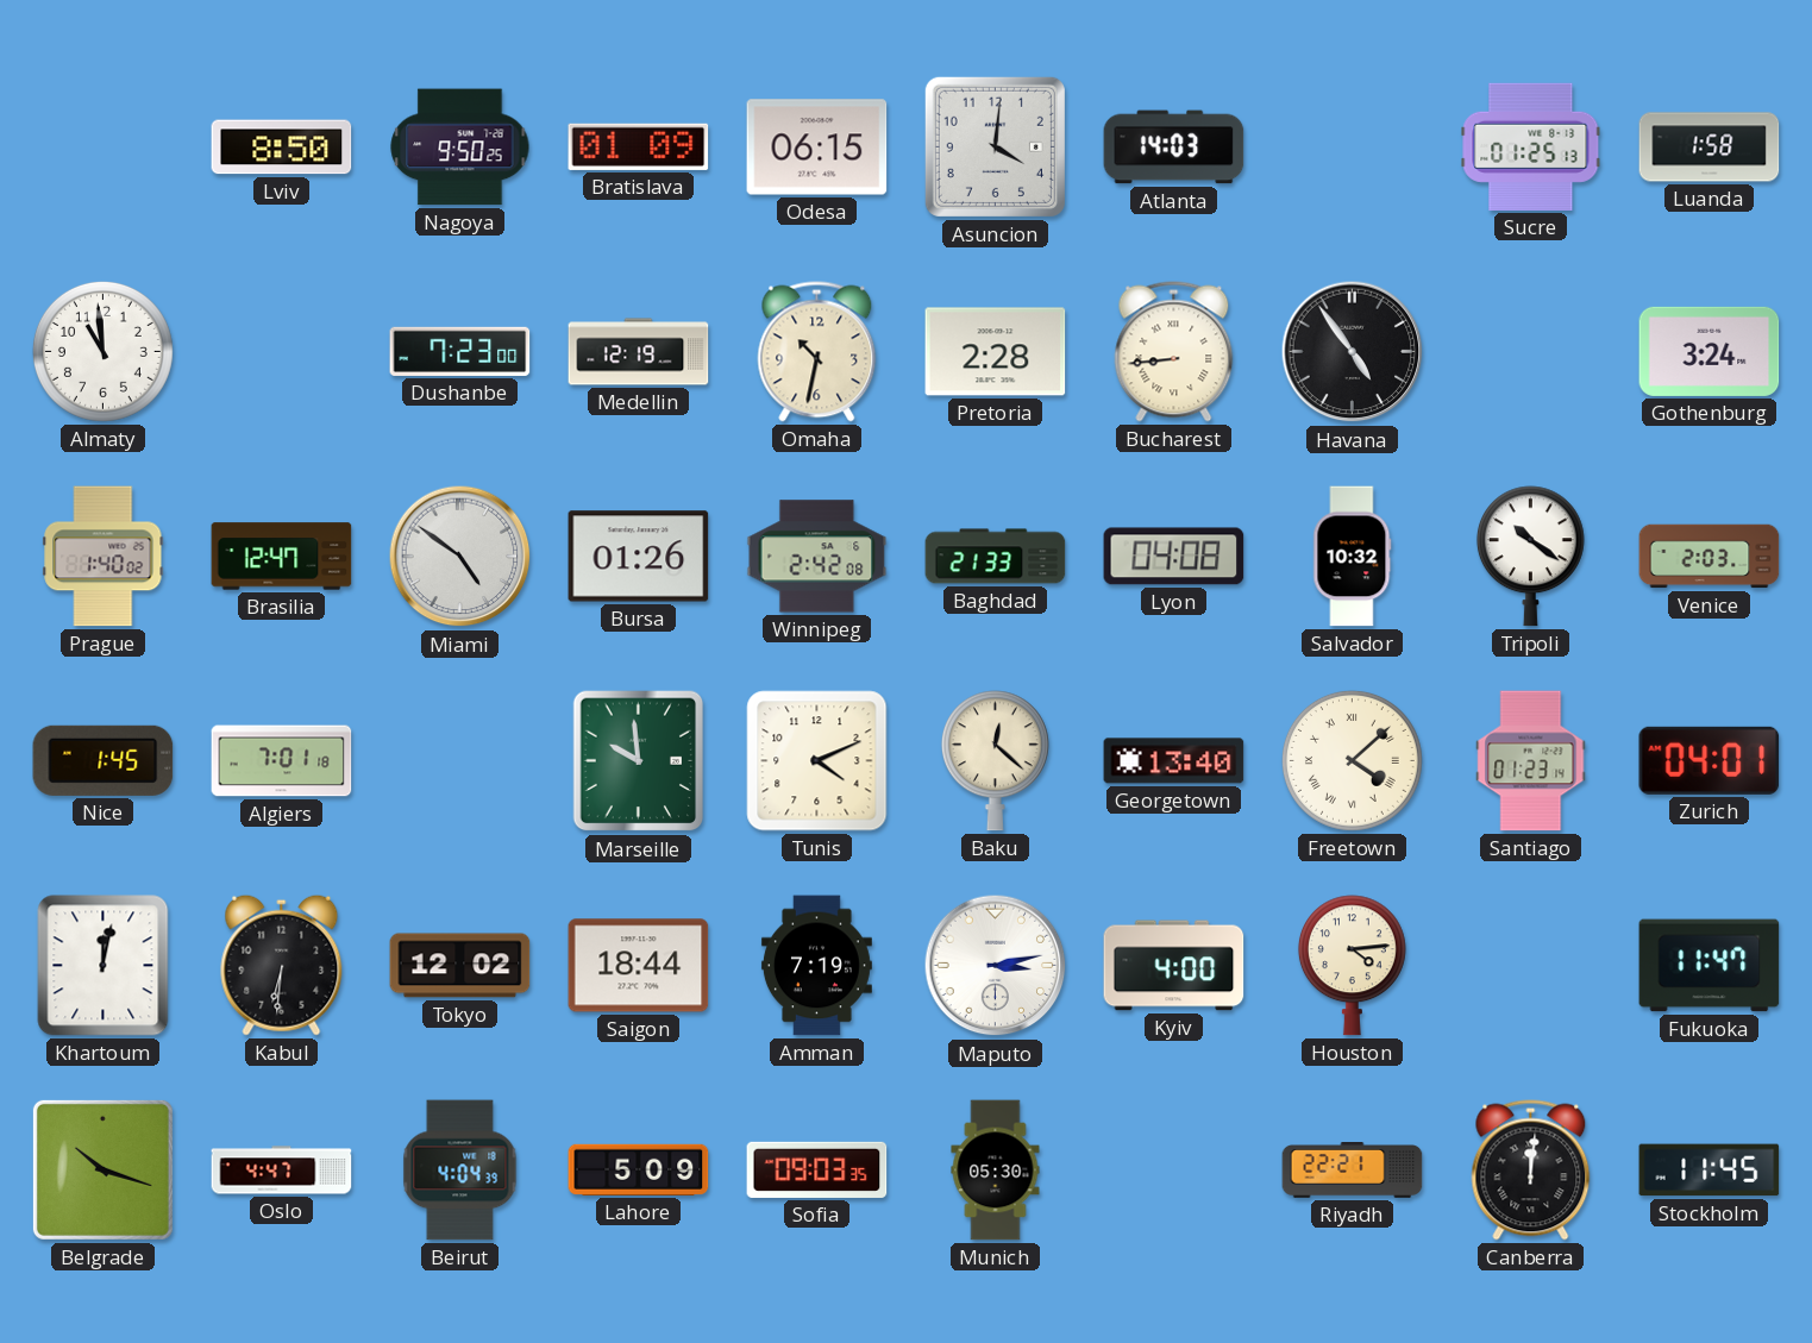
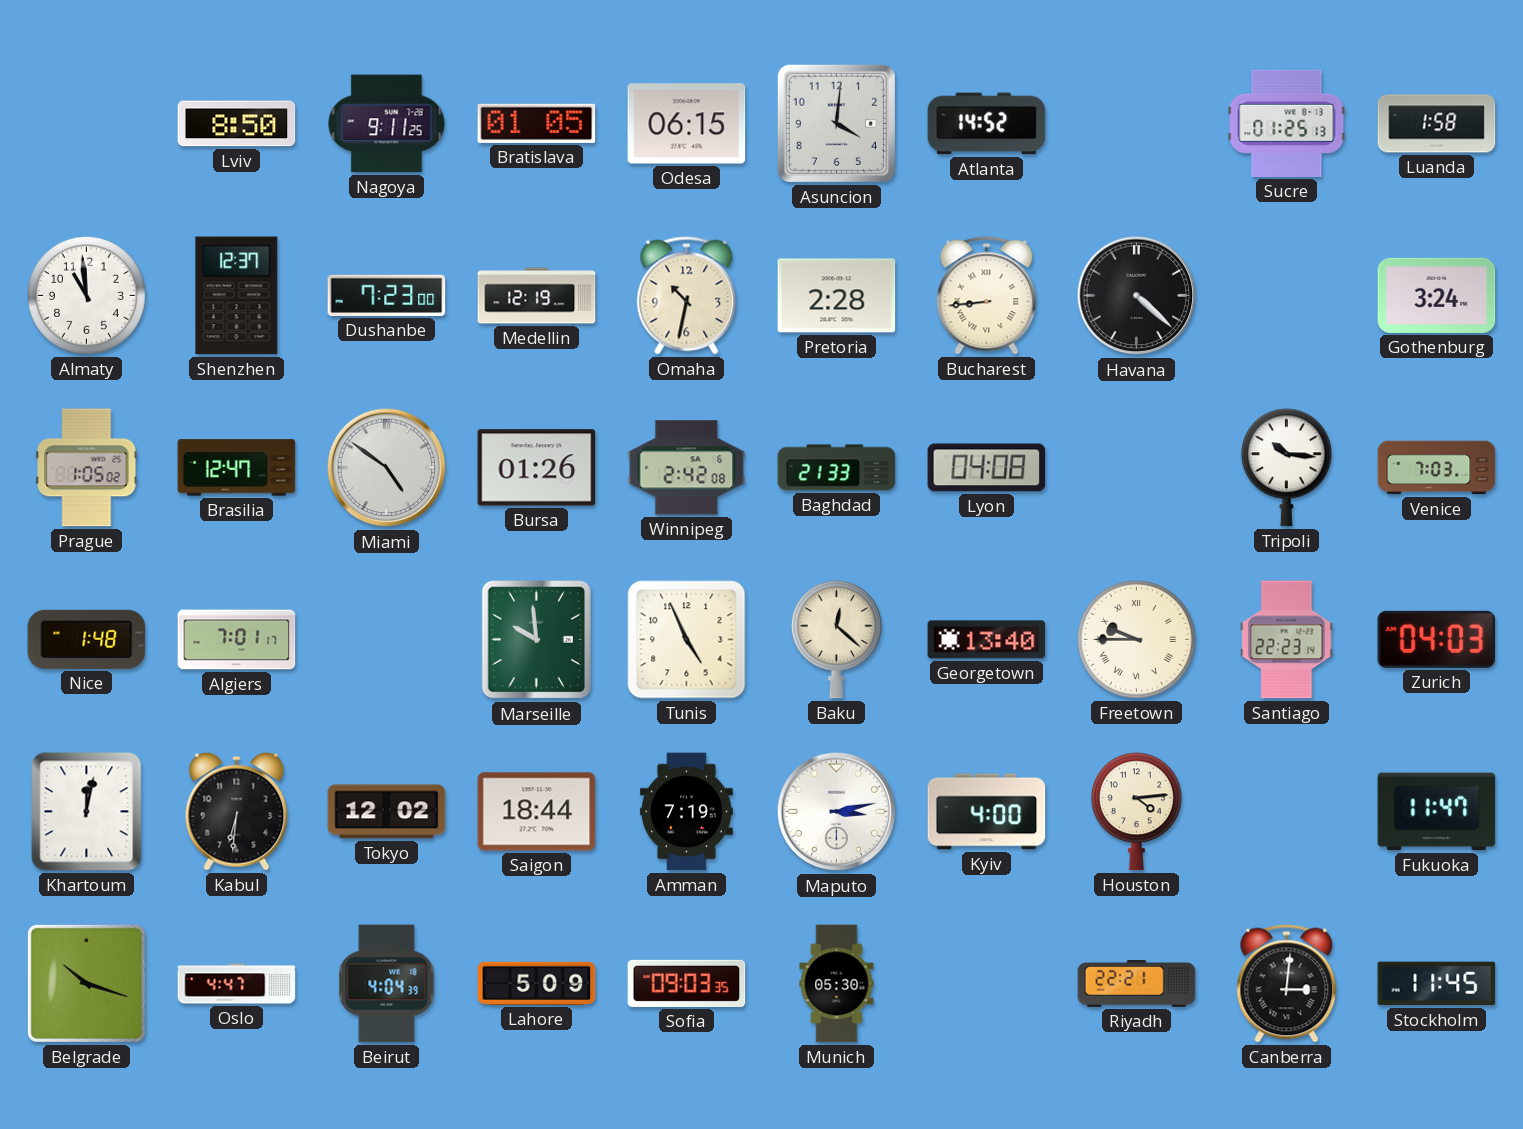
Nagoya: 9:50 -> 9:11
Bratislava: 01:09 -> 01:05
Atlanta: 14:03 -> 14:52
Shenzhen: none -> 12:37
Havana: 4:54 -> 4:22
Prague: 1:40 -> 1:05
Salvador: 10:32 -> none
Tripoli: 10:21 -> 10:16
Venice: 2:03 -> 7:03
Nice: 1:45 -> 1:48
Algiers: 7:01:18 -> 7:01:17
Tunis: 4:11 -> 4:56
Freetown: 4:08 -> 9:45
Santiago: 01:23 -> 22:23
Zurich: 04:01 -> 04:03
Canberra: 12:01 -> 3:01
